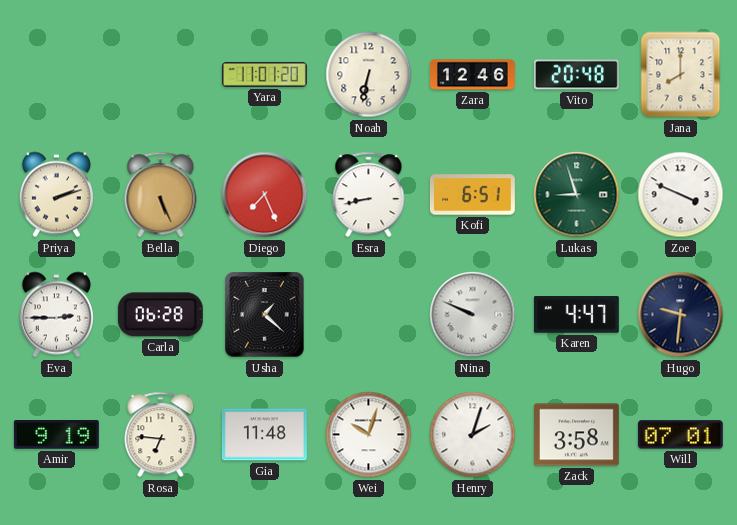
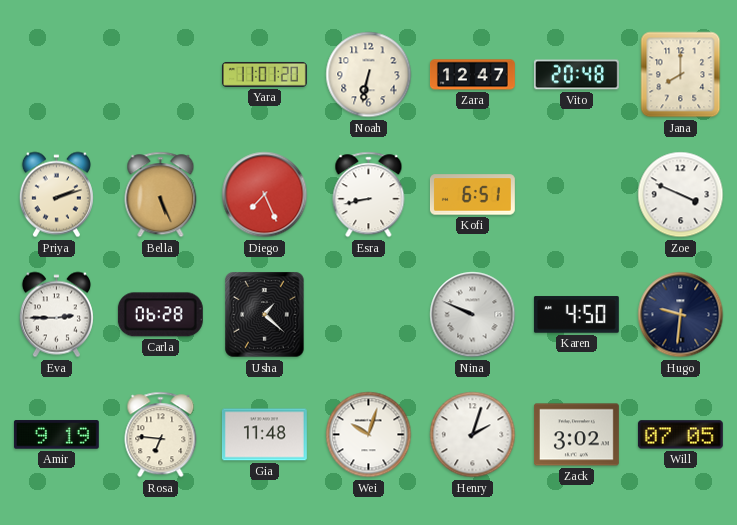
Zara: 12:46 -> 12:47
Lukas: 8:57 -> none
Karen: 4:47 -> 4:50
Zack: 3:58 -> 3:02
Will: 07:01 -> 07:05
